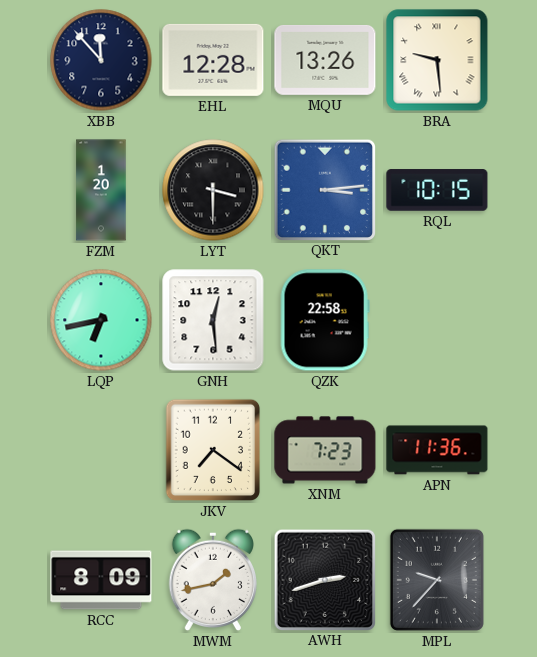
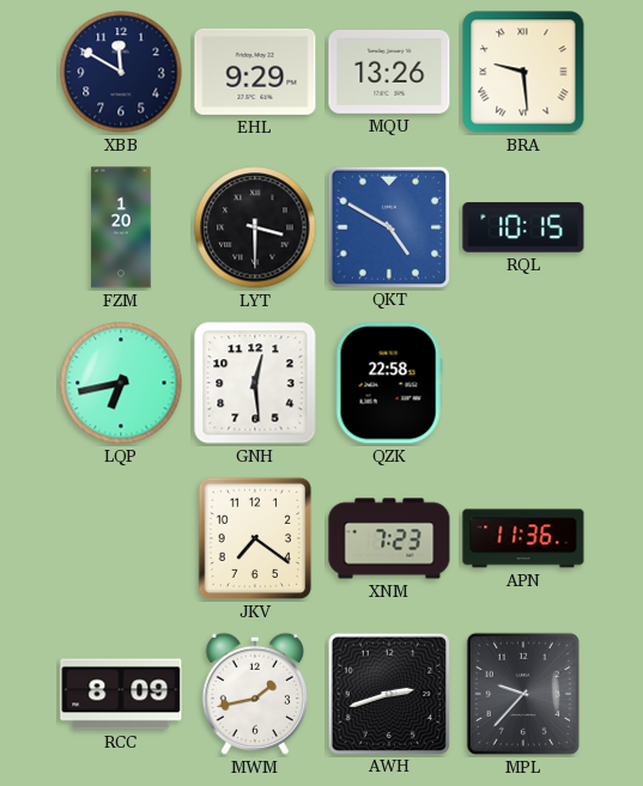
XBB: 11:53 -> 11:50
EHL: 12:28 -> 9:29
QKT: 3:14 -> 4:50
